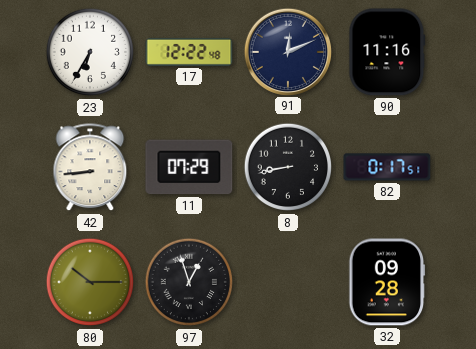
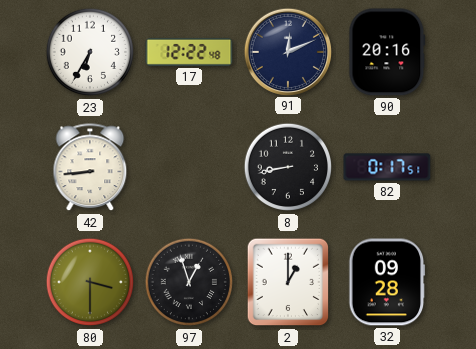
90: 11:16 -> 20:16
11: 07:29 -> none
80: 10:15 -> 3:30
2: none -> 1:00
